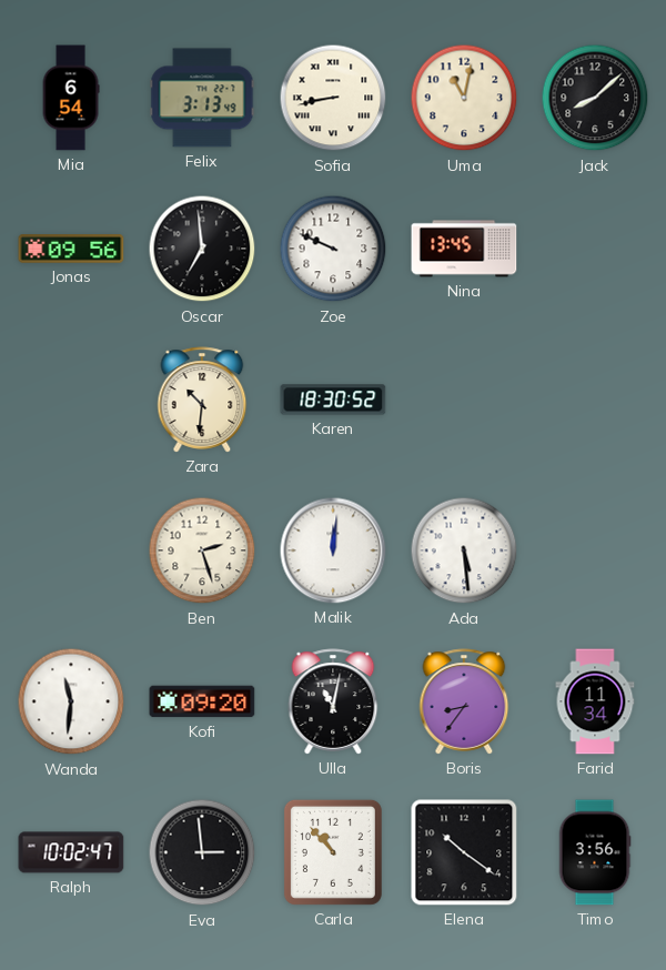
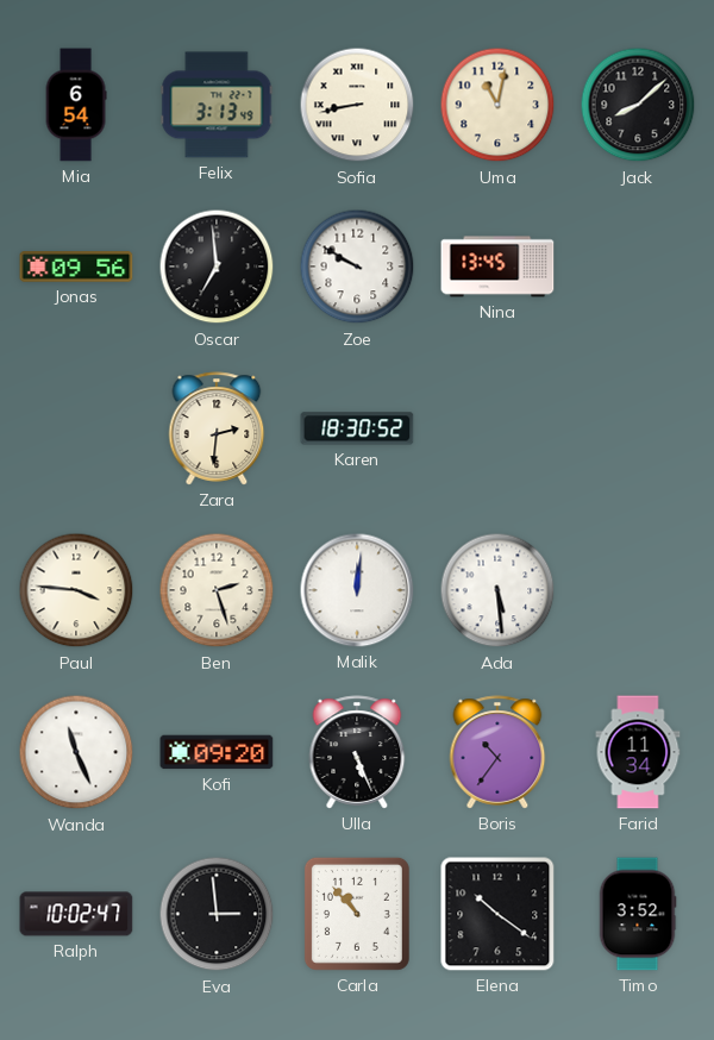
Zoe: 9:49 -> 9:50
Zara: 10:31 -> 2:31
Paul: none -> 3:46
Wanda: 11:31 -> 11:26
Ulla: 11:02 -> 5:26
Boris: 8:36 -> 10:36
Timo: 3:56 -> 3:52
